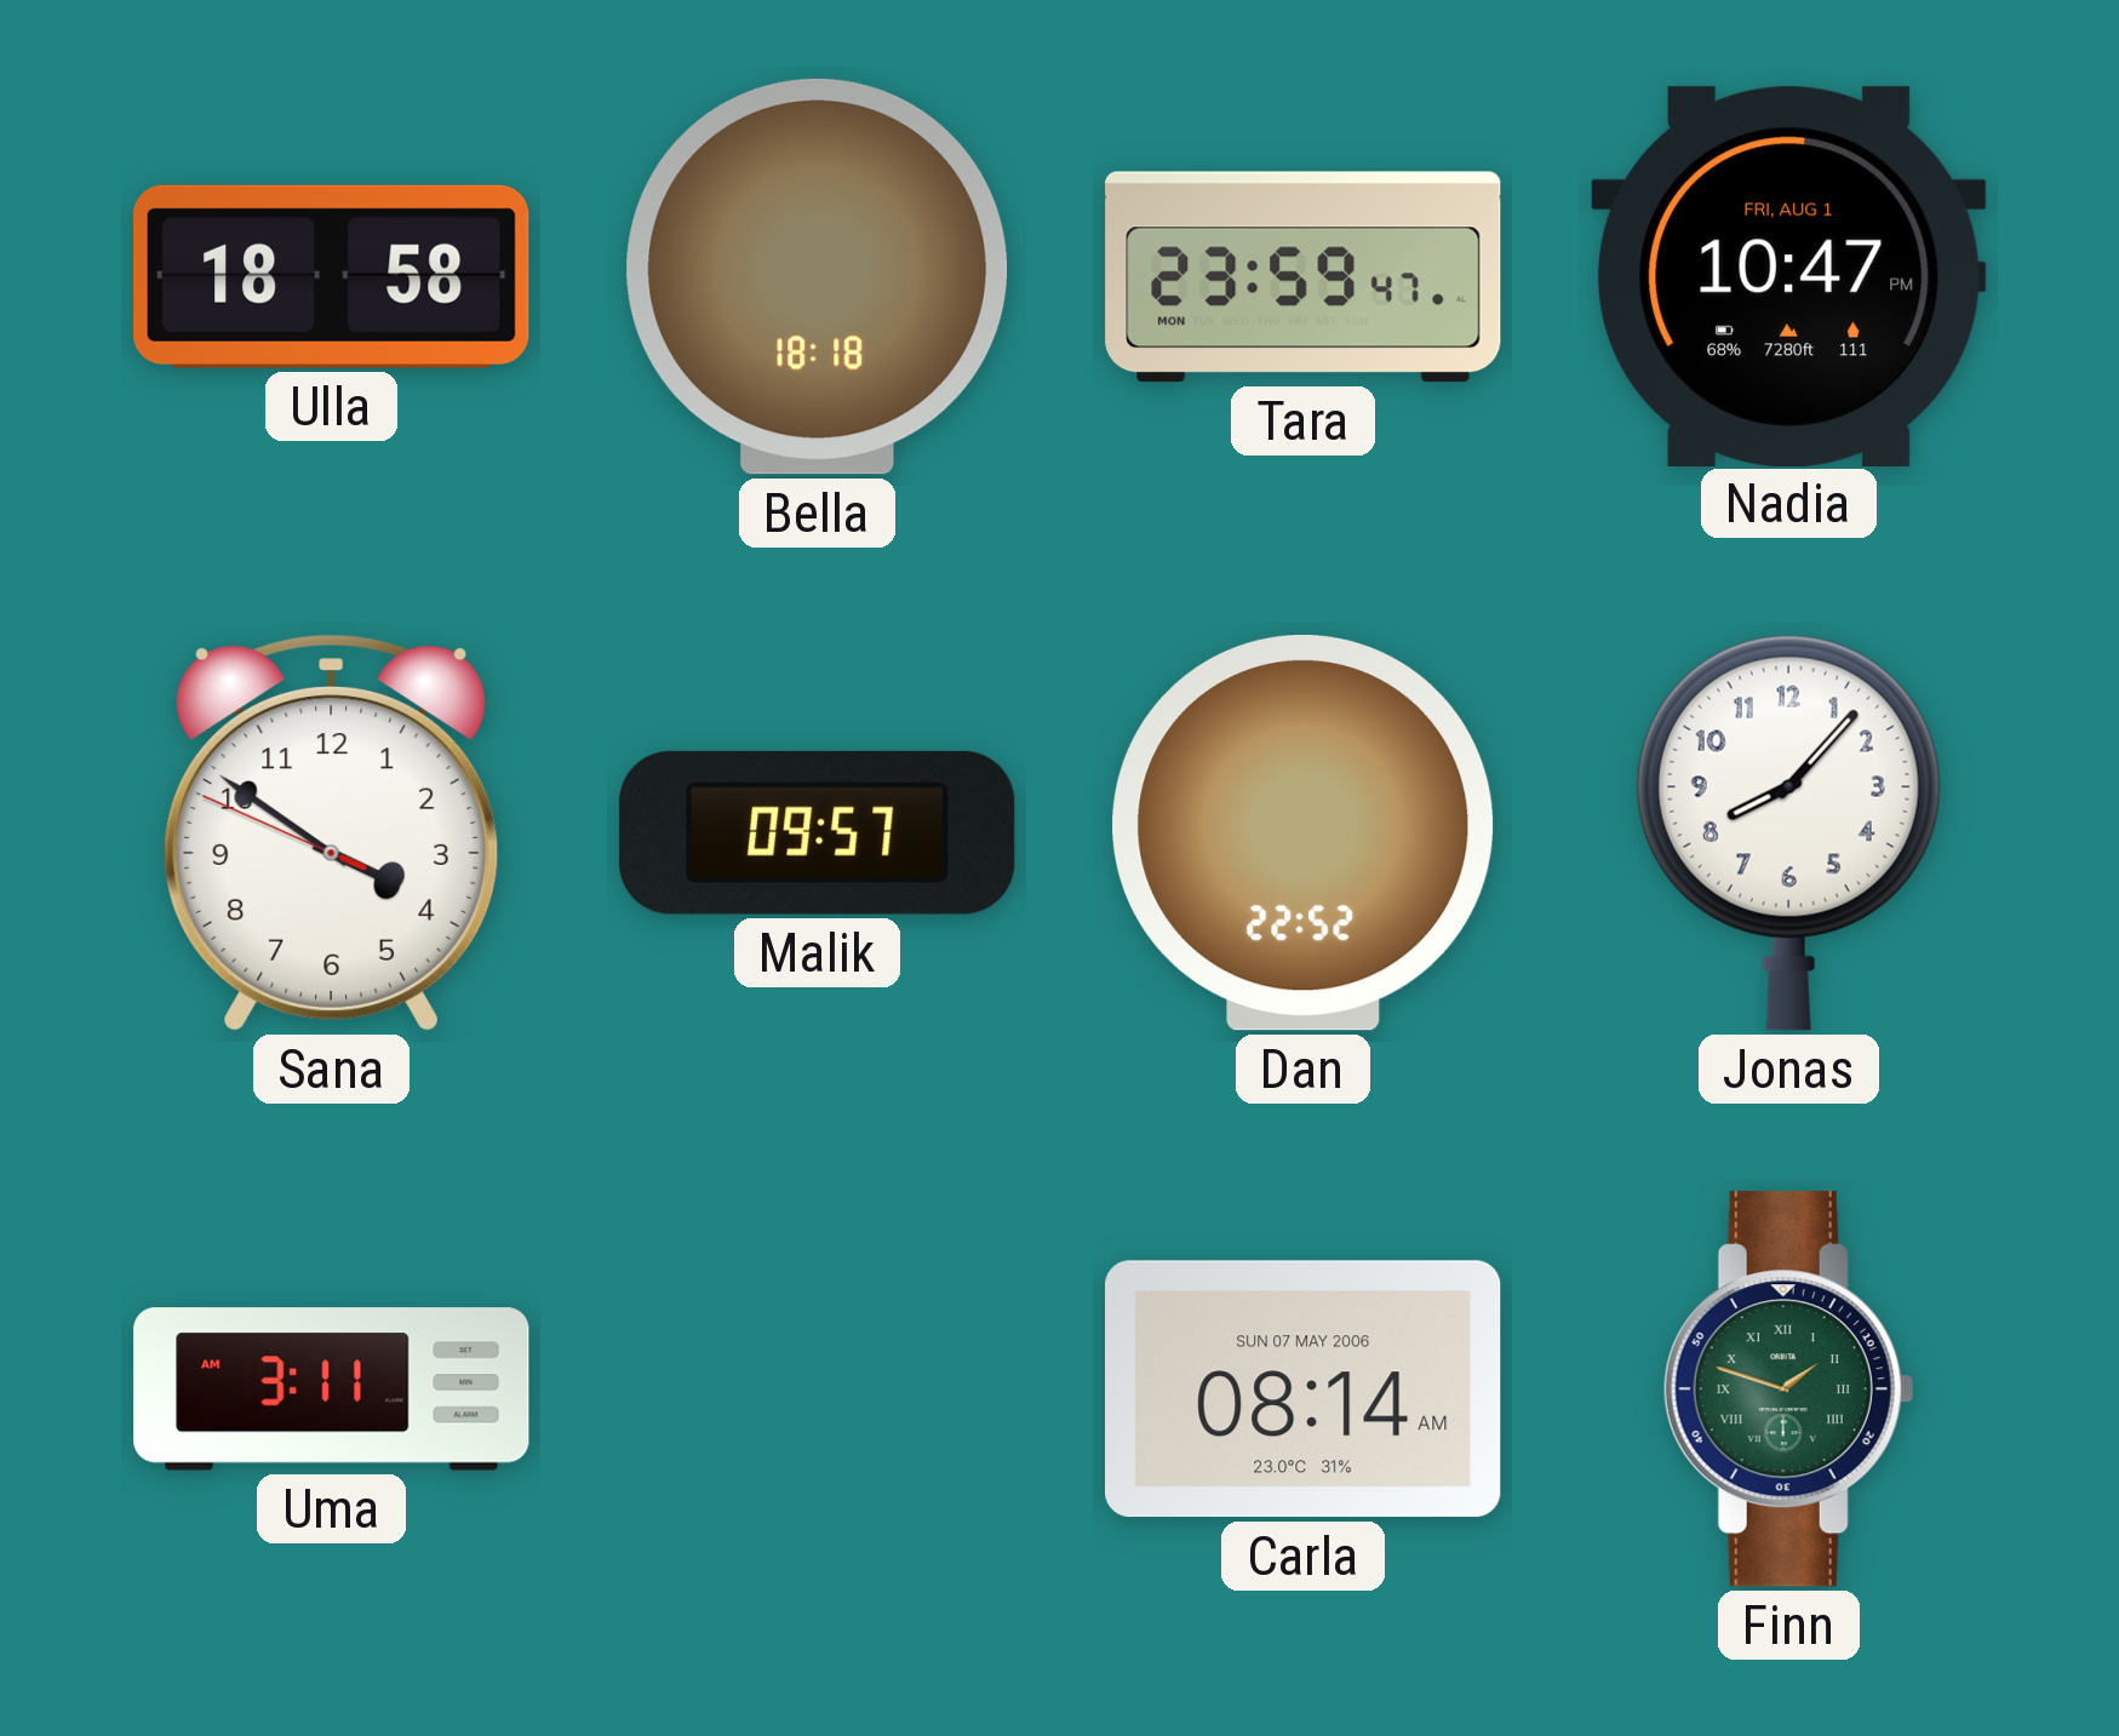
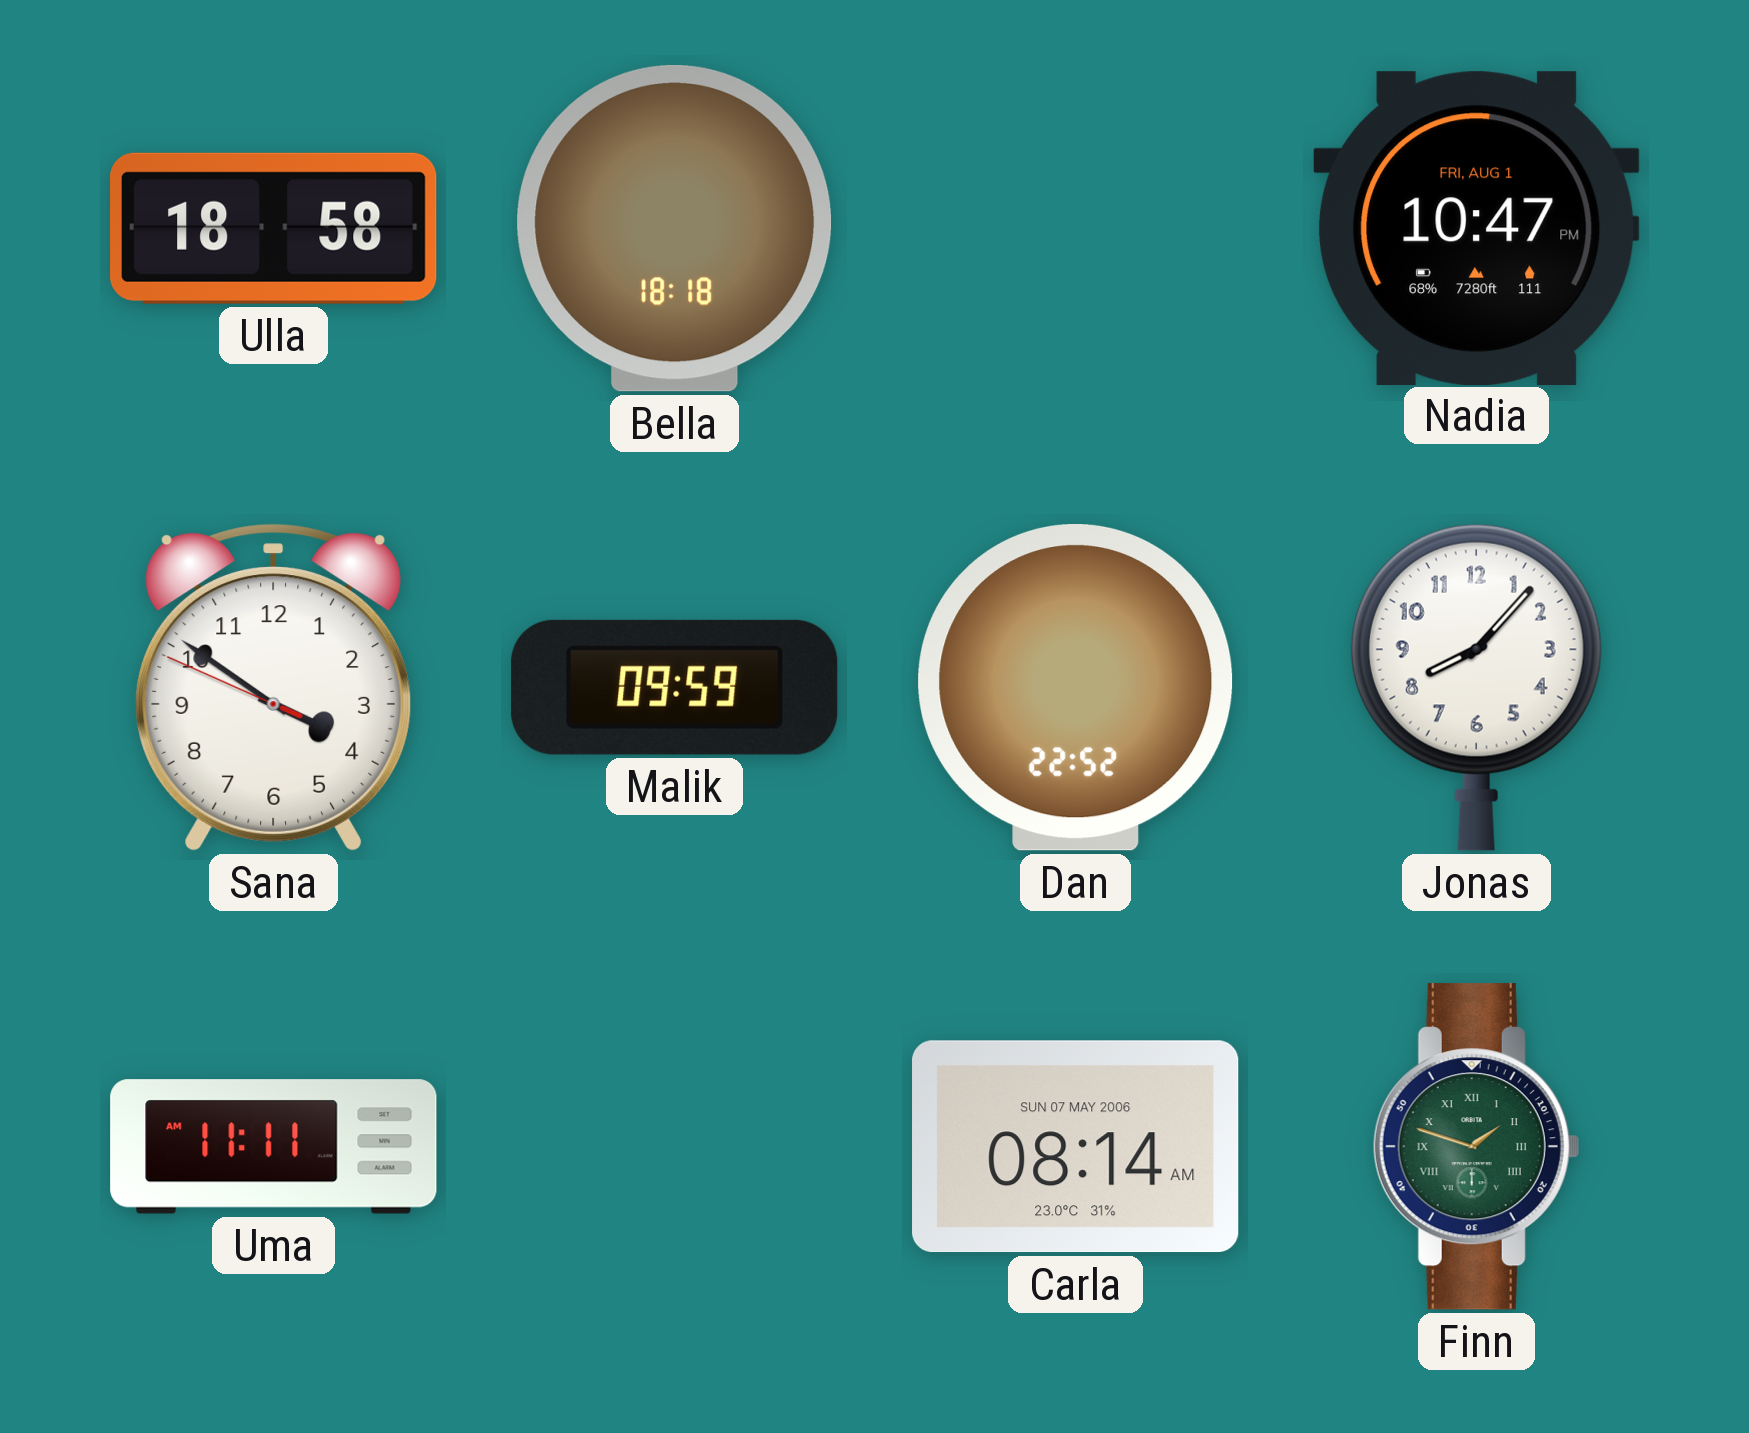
Tara: 23:59 -> none
Malik: 09:57 -> 09:59
Uma: 3:11 -> 11:11
